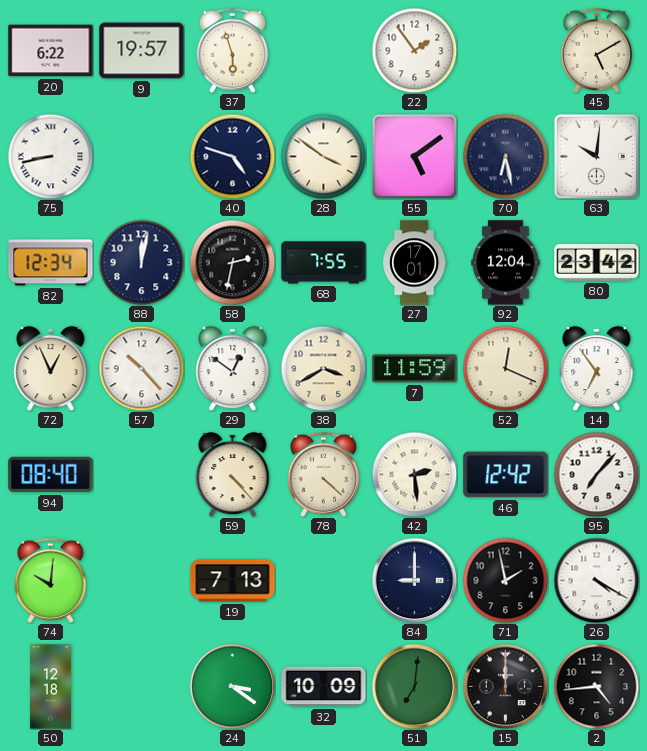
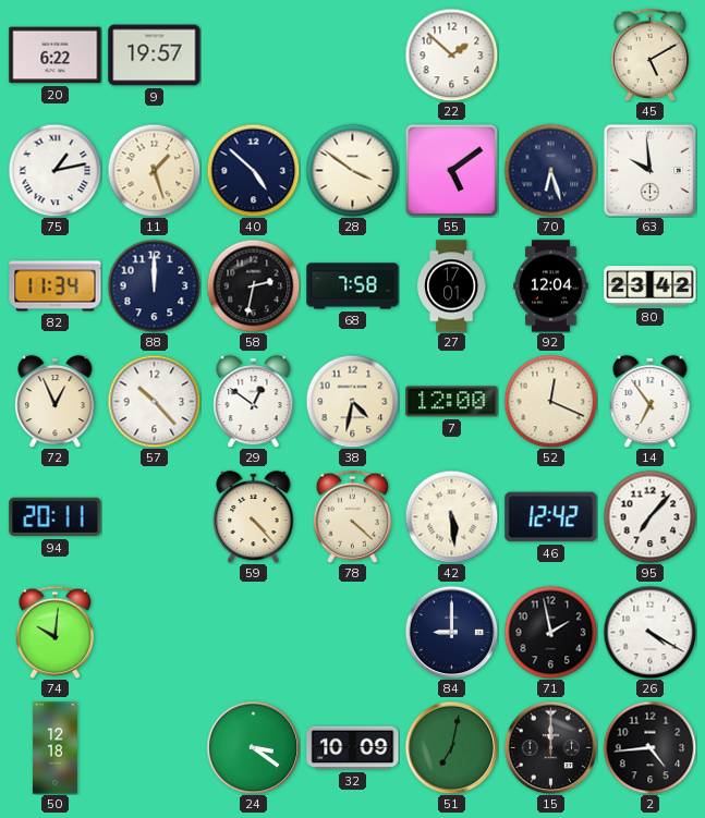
37: 5:57 -> none
22: 1:54 -> 1:52
75: 8:43 -> 1:13
11: none -> 1:27
40: 4:48 -> 4:52
70: 6:28 -> 6:27
63: 10:01 -> 9:59
82: 12:34 -> 11:34
88: 12:02 -> 12:00
68: 7:55 -> 7:58
38: 3:40 -> 4:32
7: 11:59 -> 12:00
94: 08:40 -> 20:11
42: 2:29 -> 5:29
19: 7:13 -> none
51: 7:01 -> 7:02
